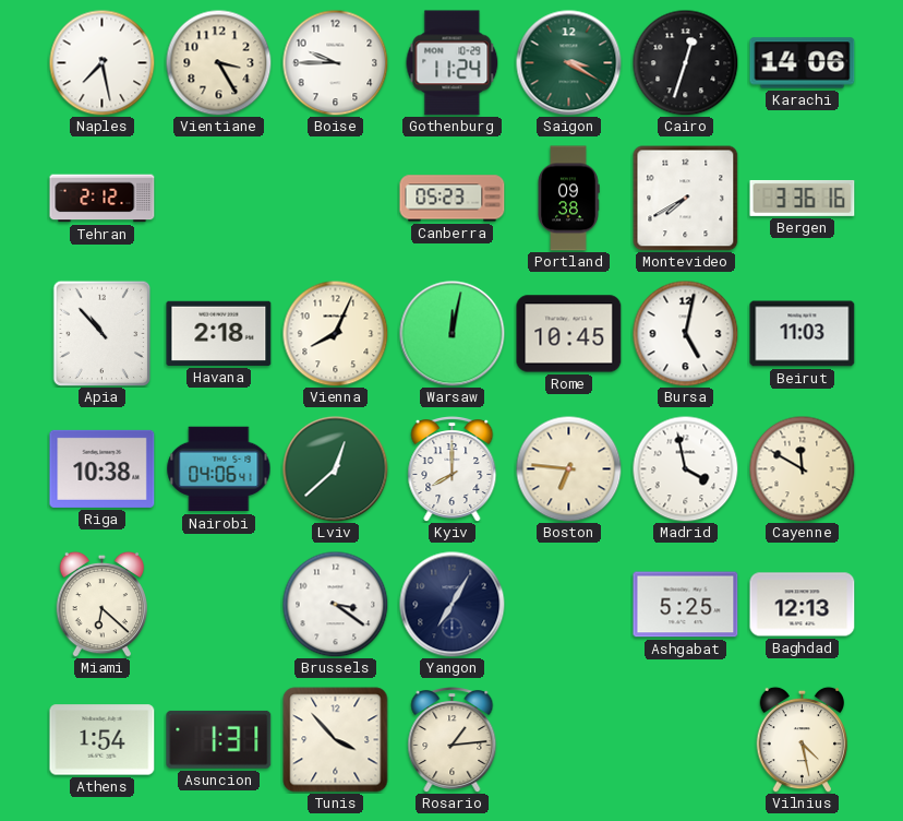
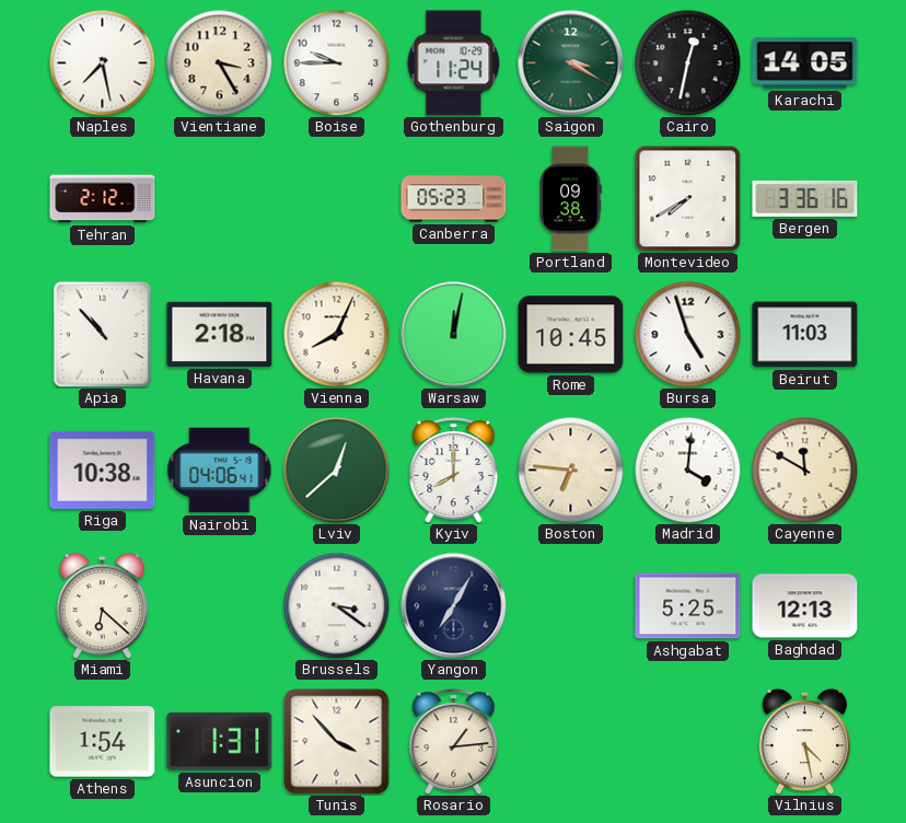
Cairo: 12:33 -> 12:32
Karachi: 14:06 -> 14:05
Bursa: 5:02 -> 4:57
Madrid: 3:58 -> 4:01
